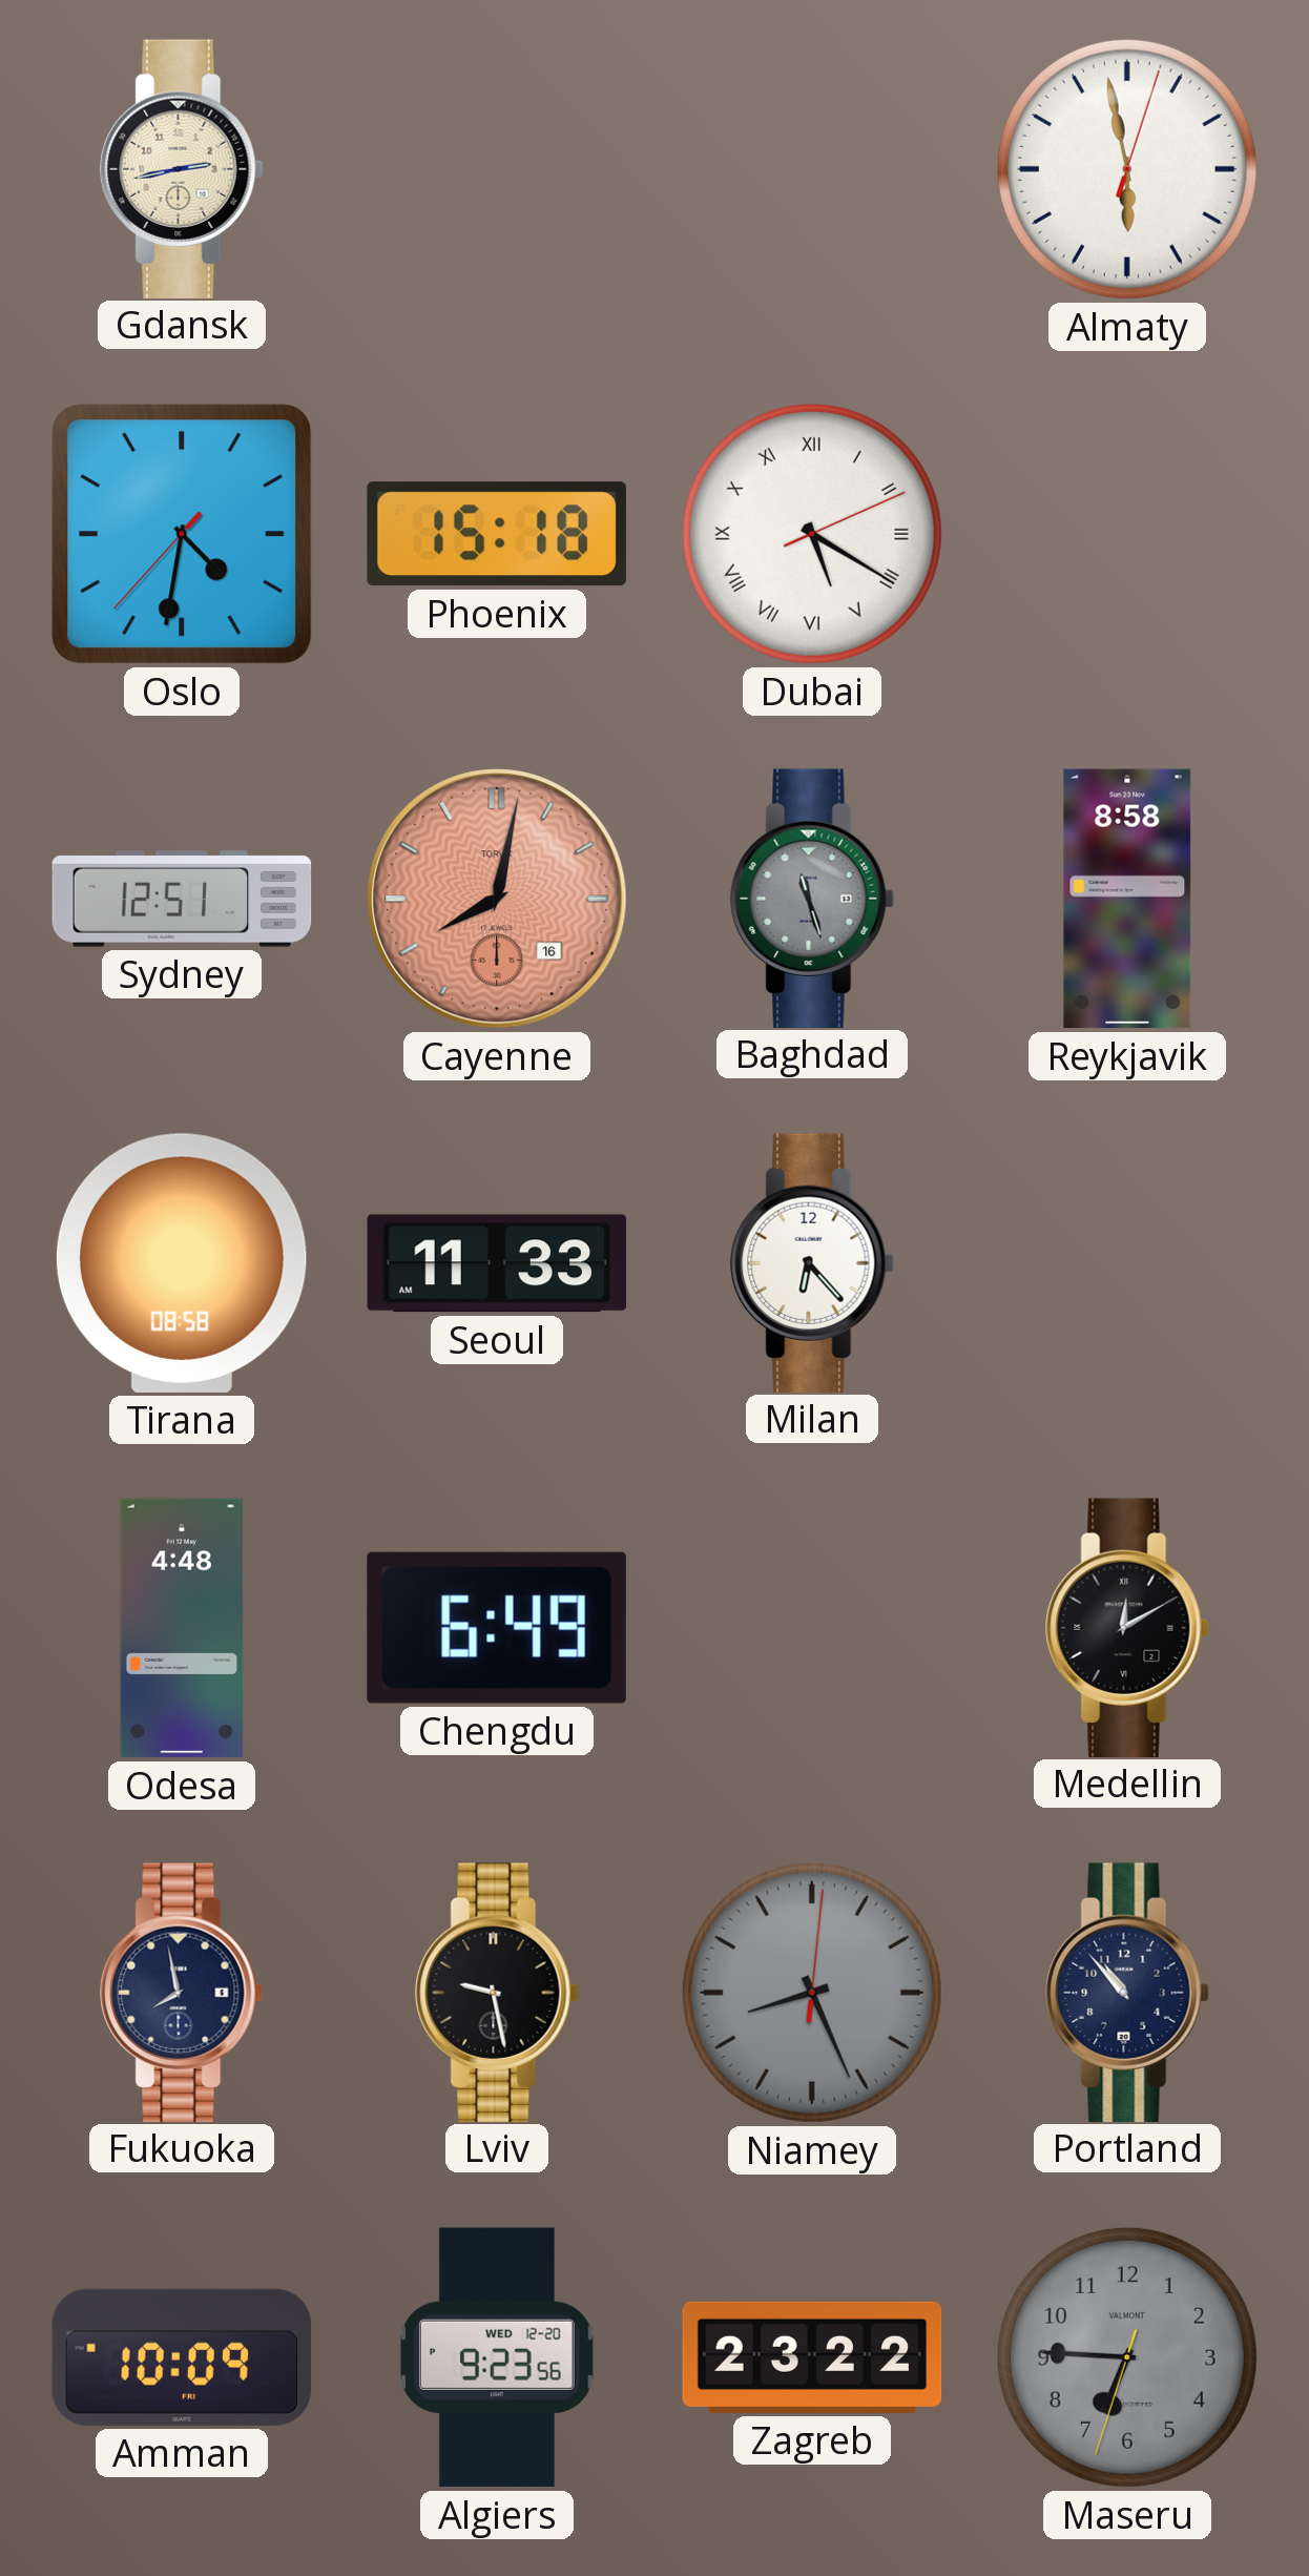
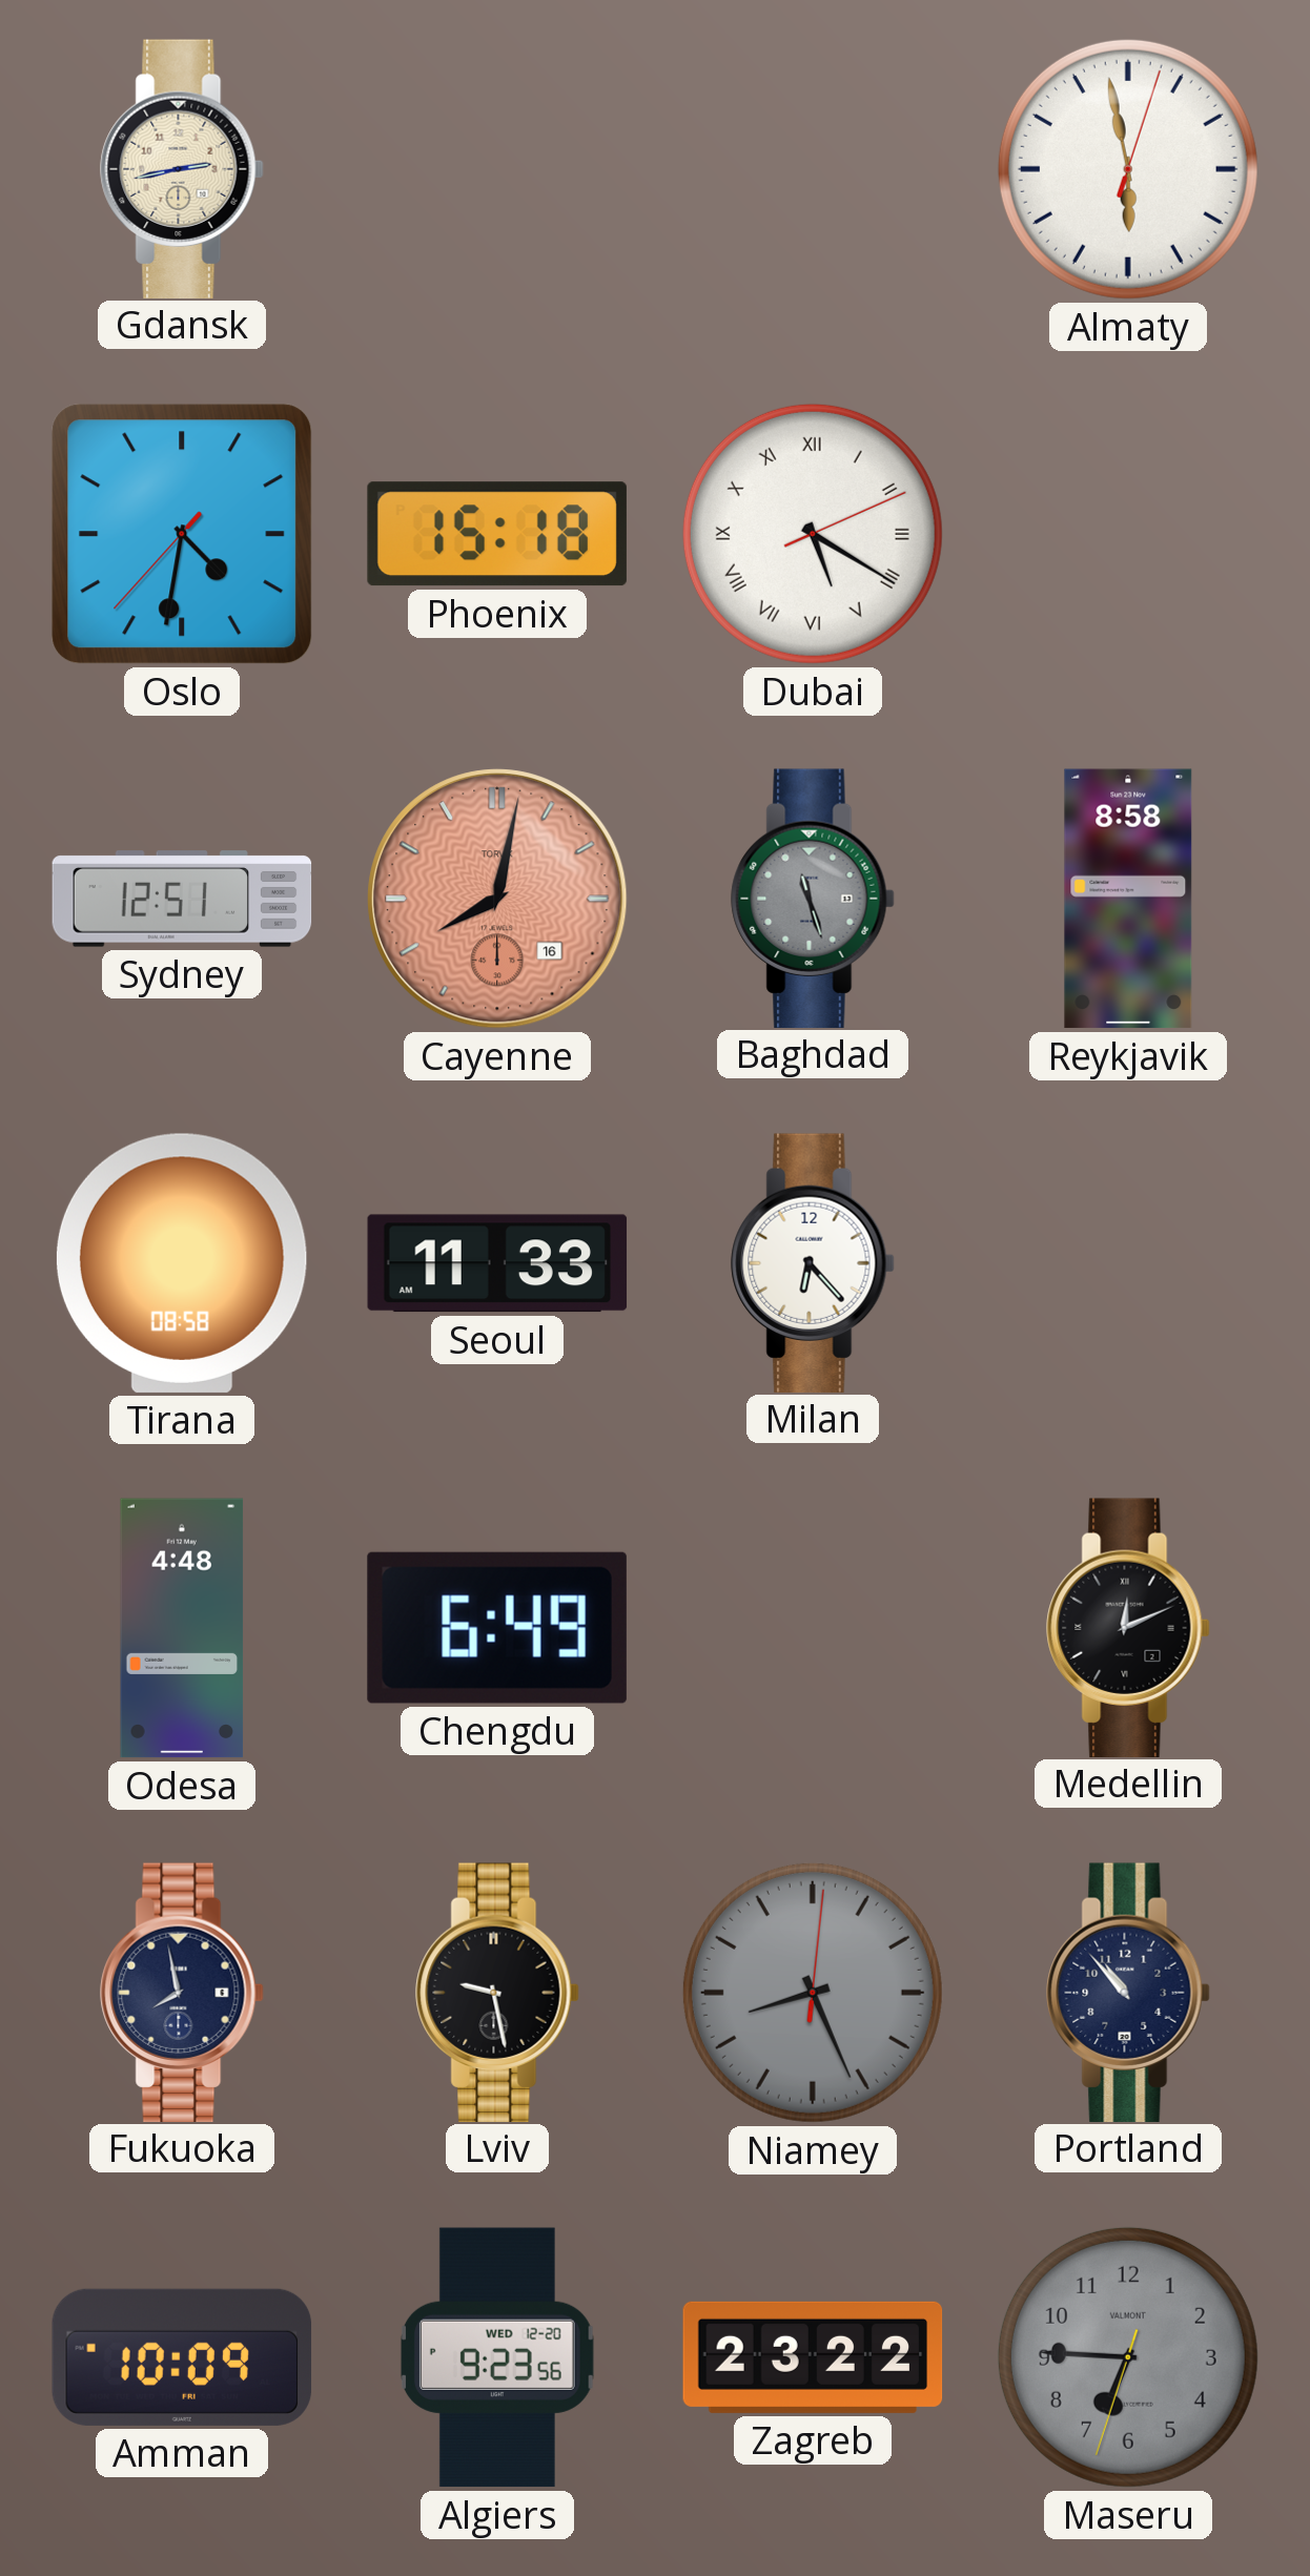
Medellin: 12:10 -> 12:11
